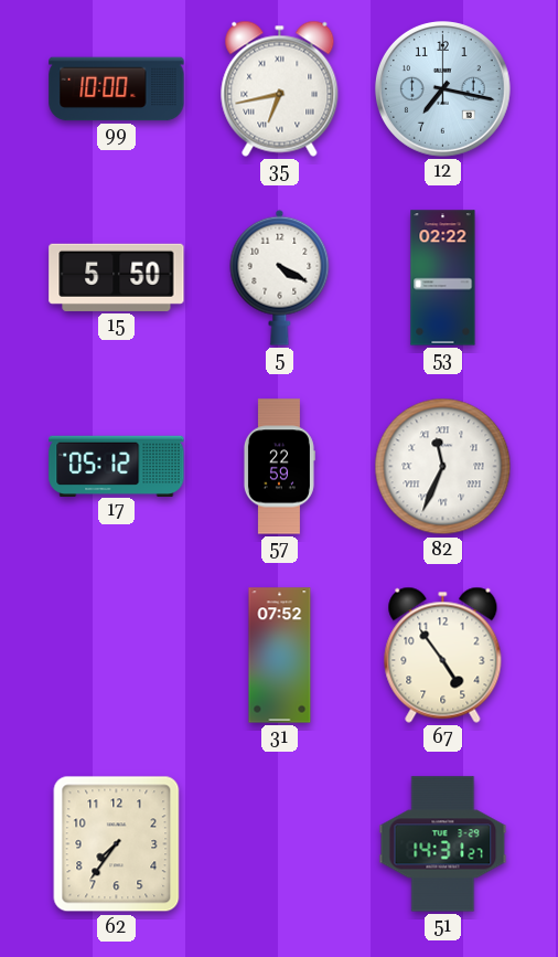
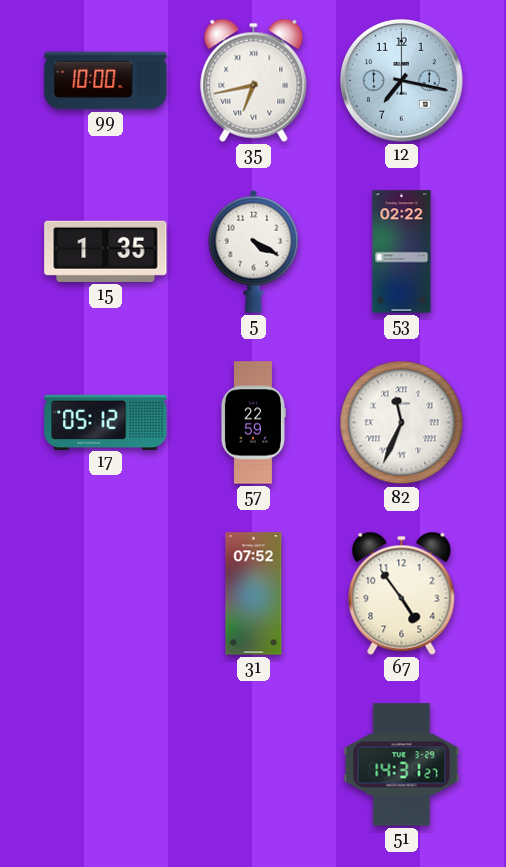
15: 5:50 -> 1:35
62: 7:36 -> none
